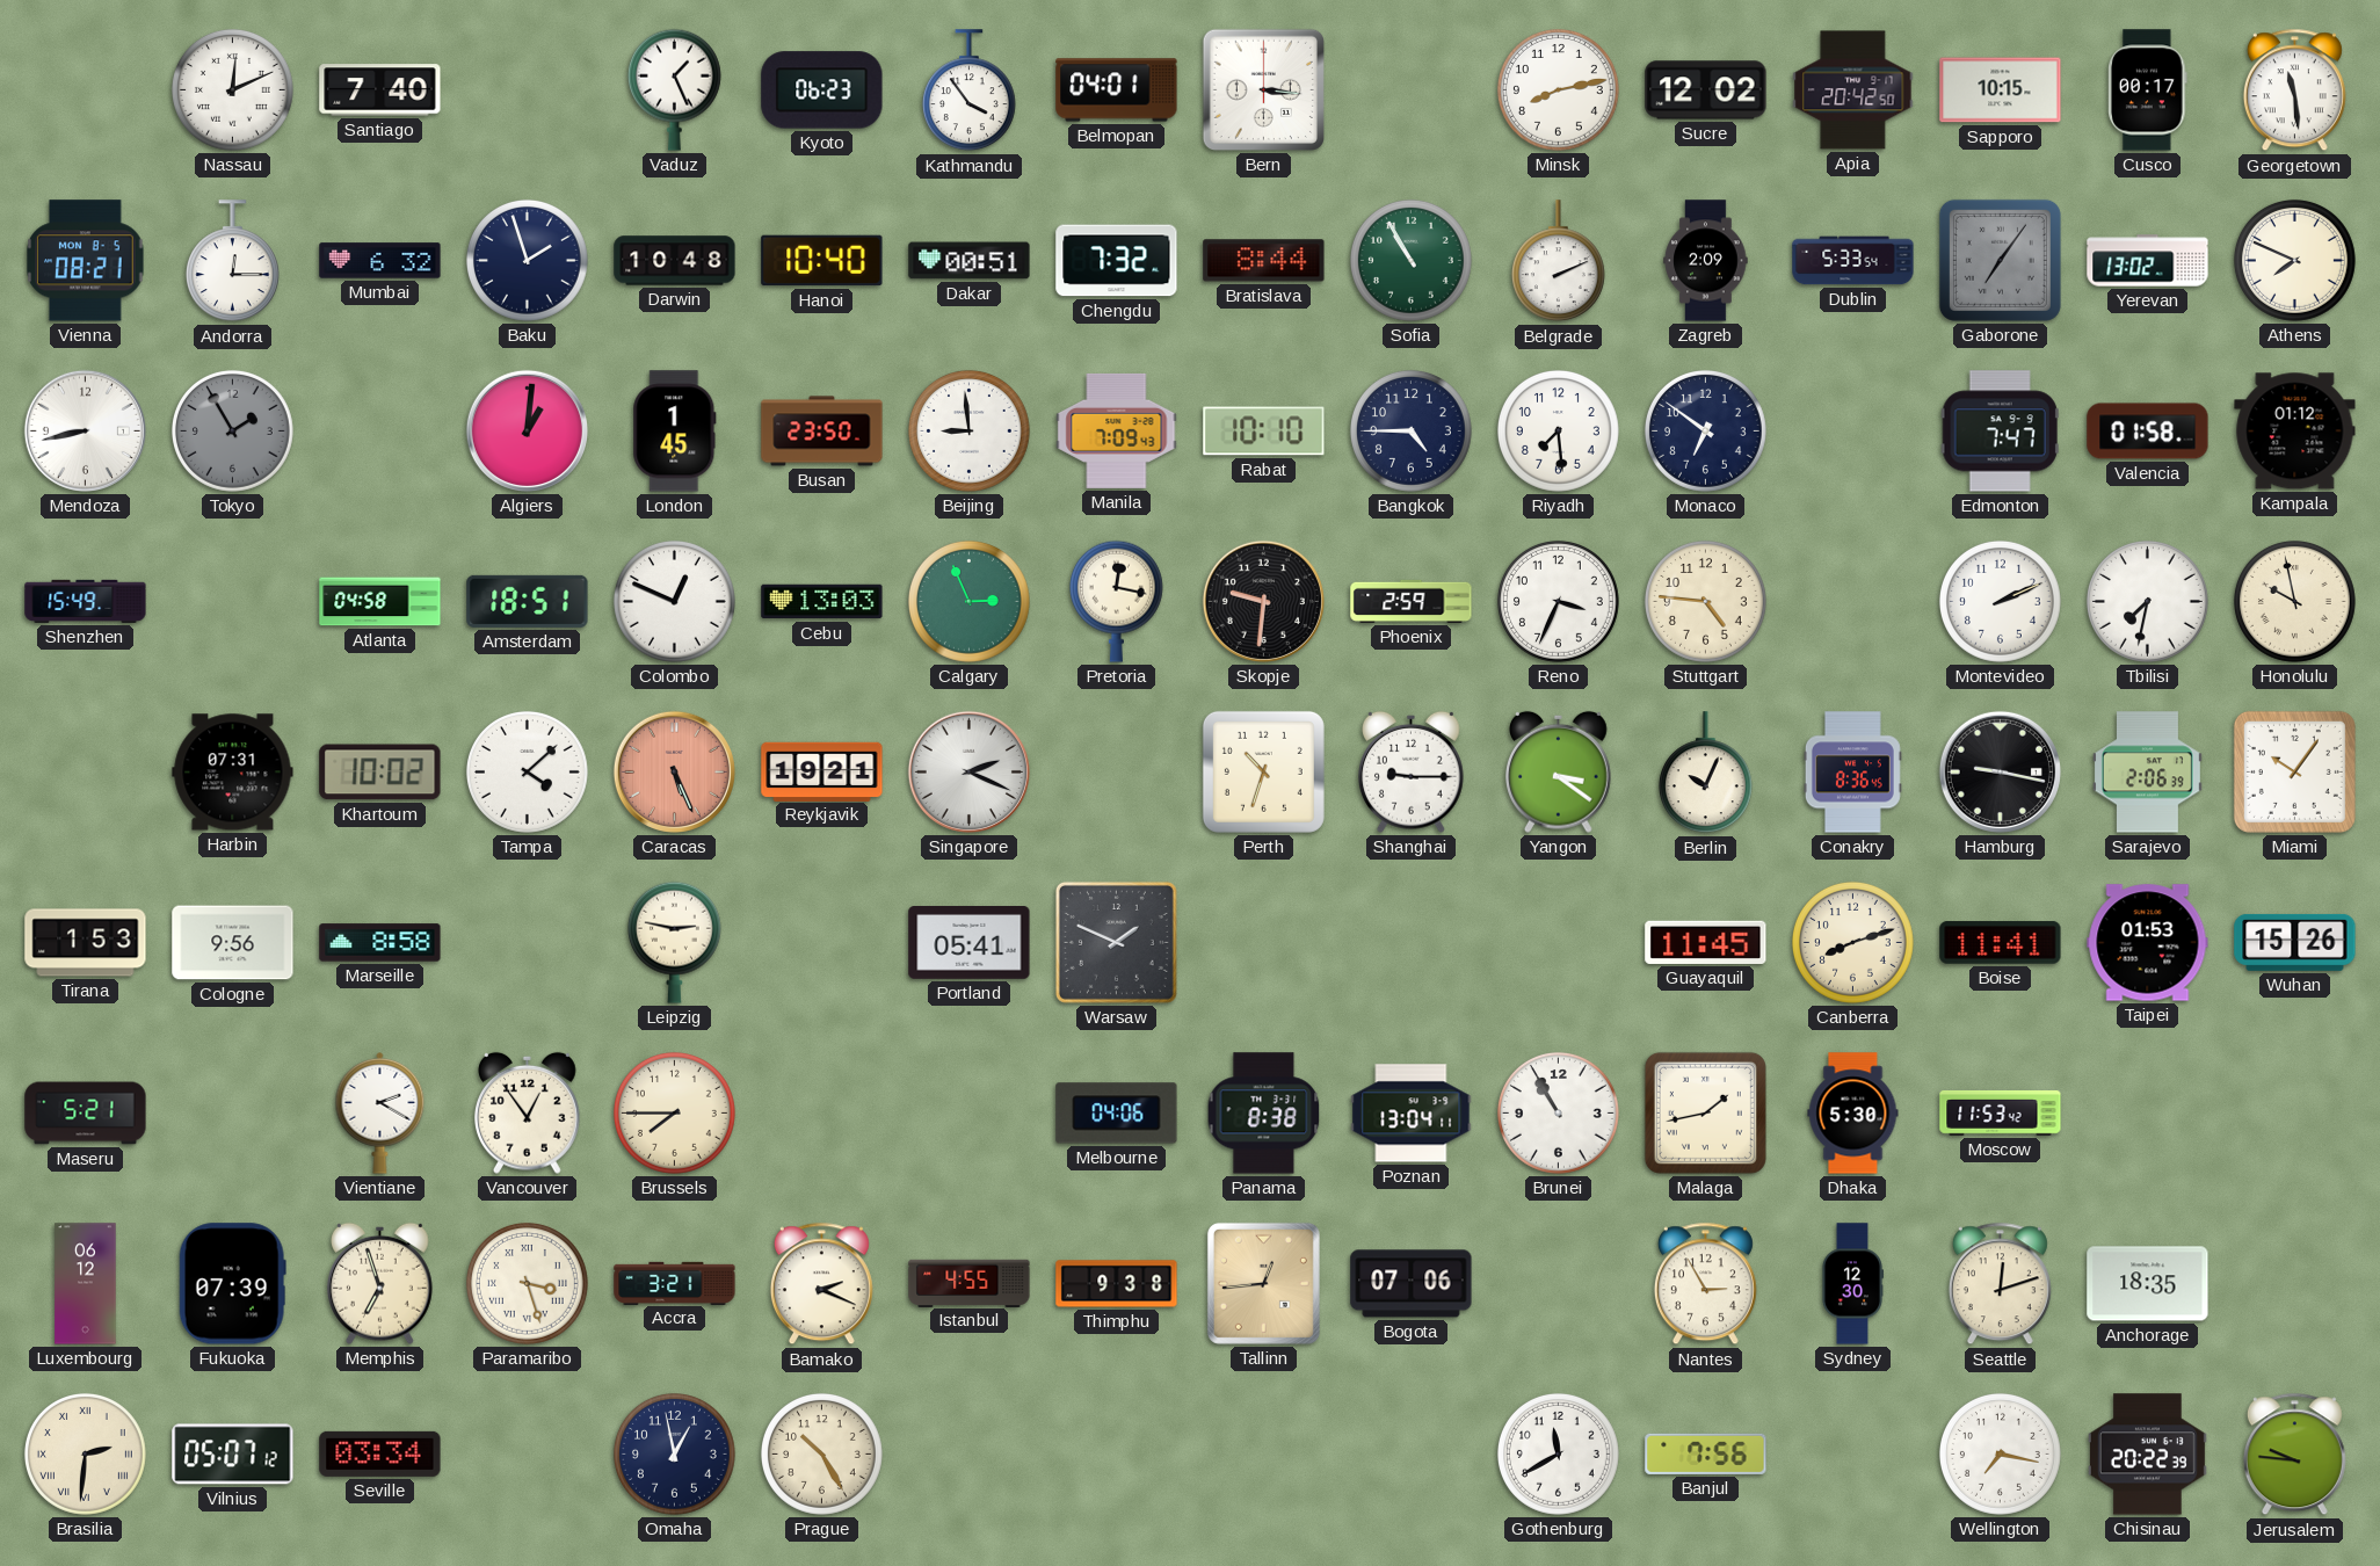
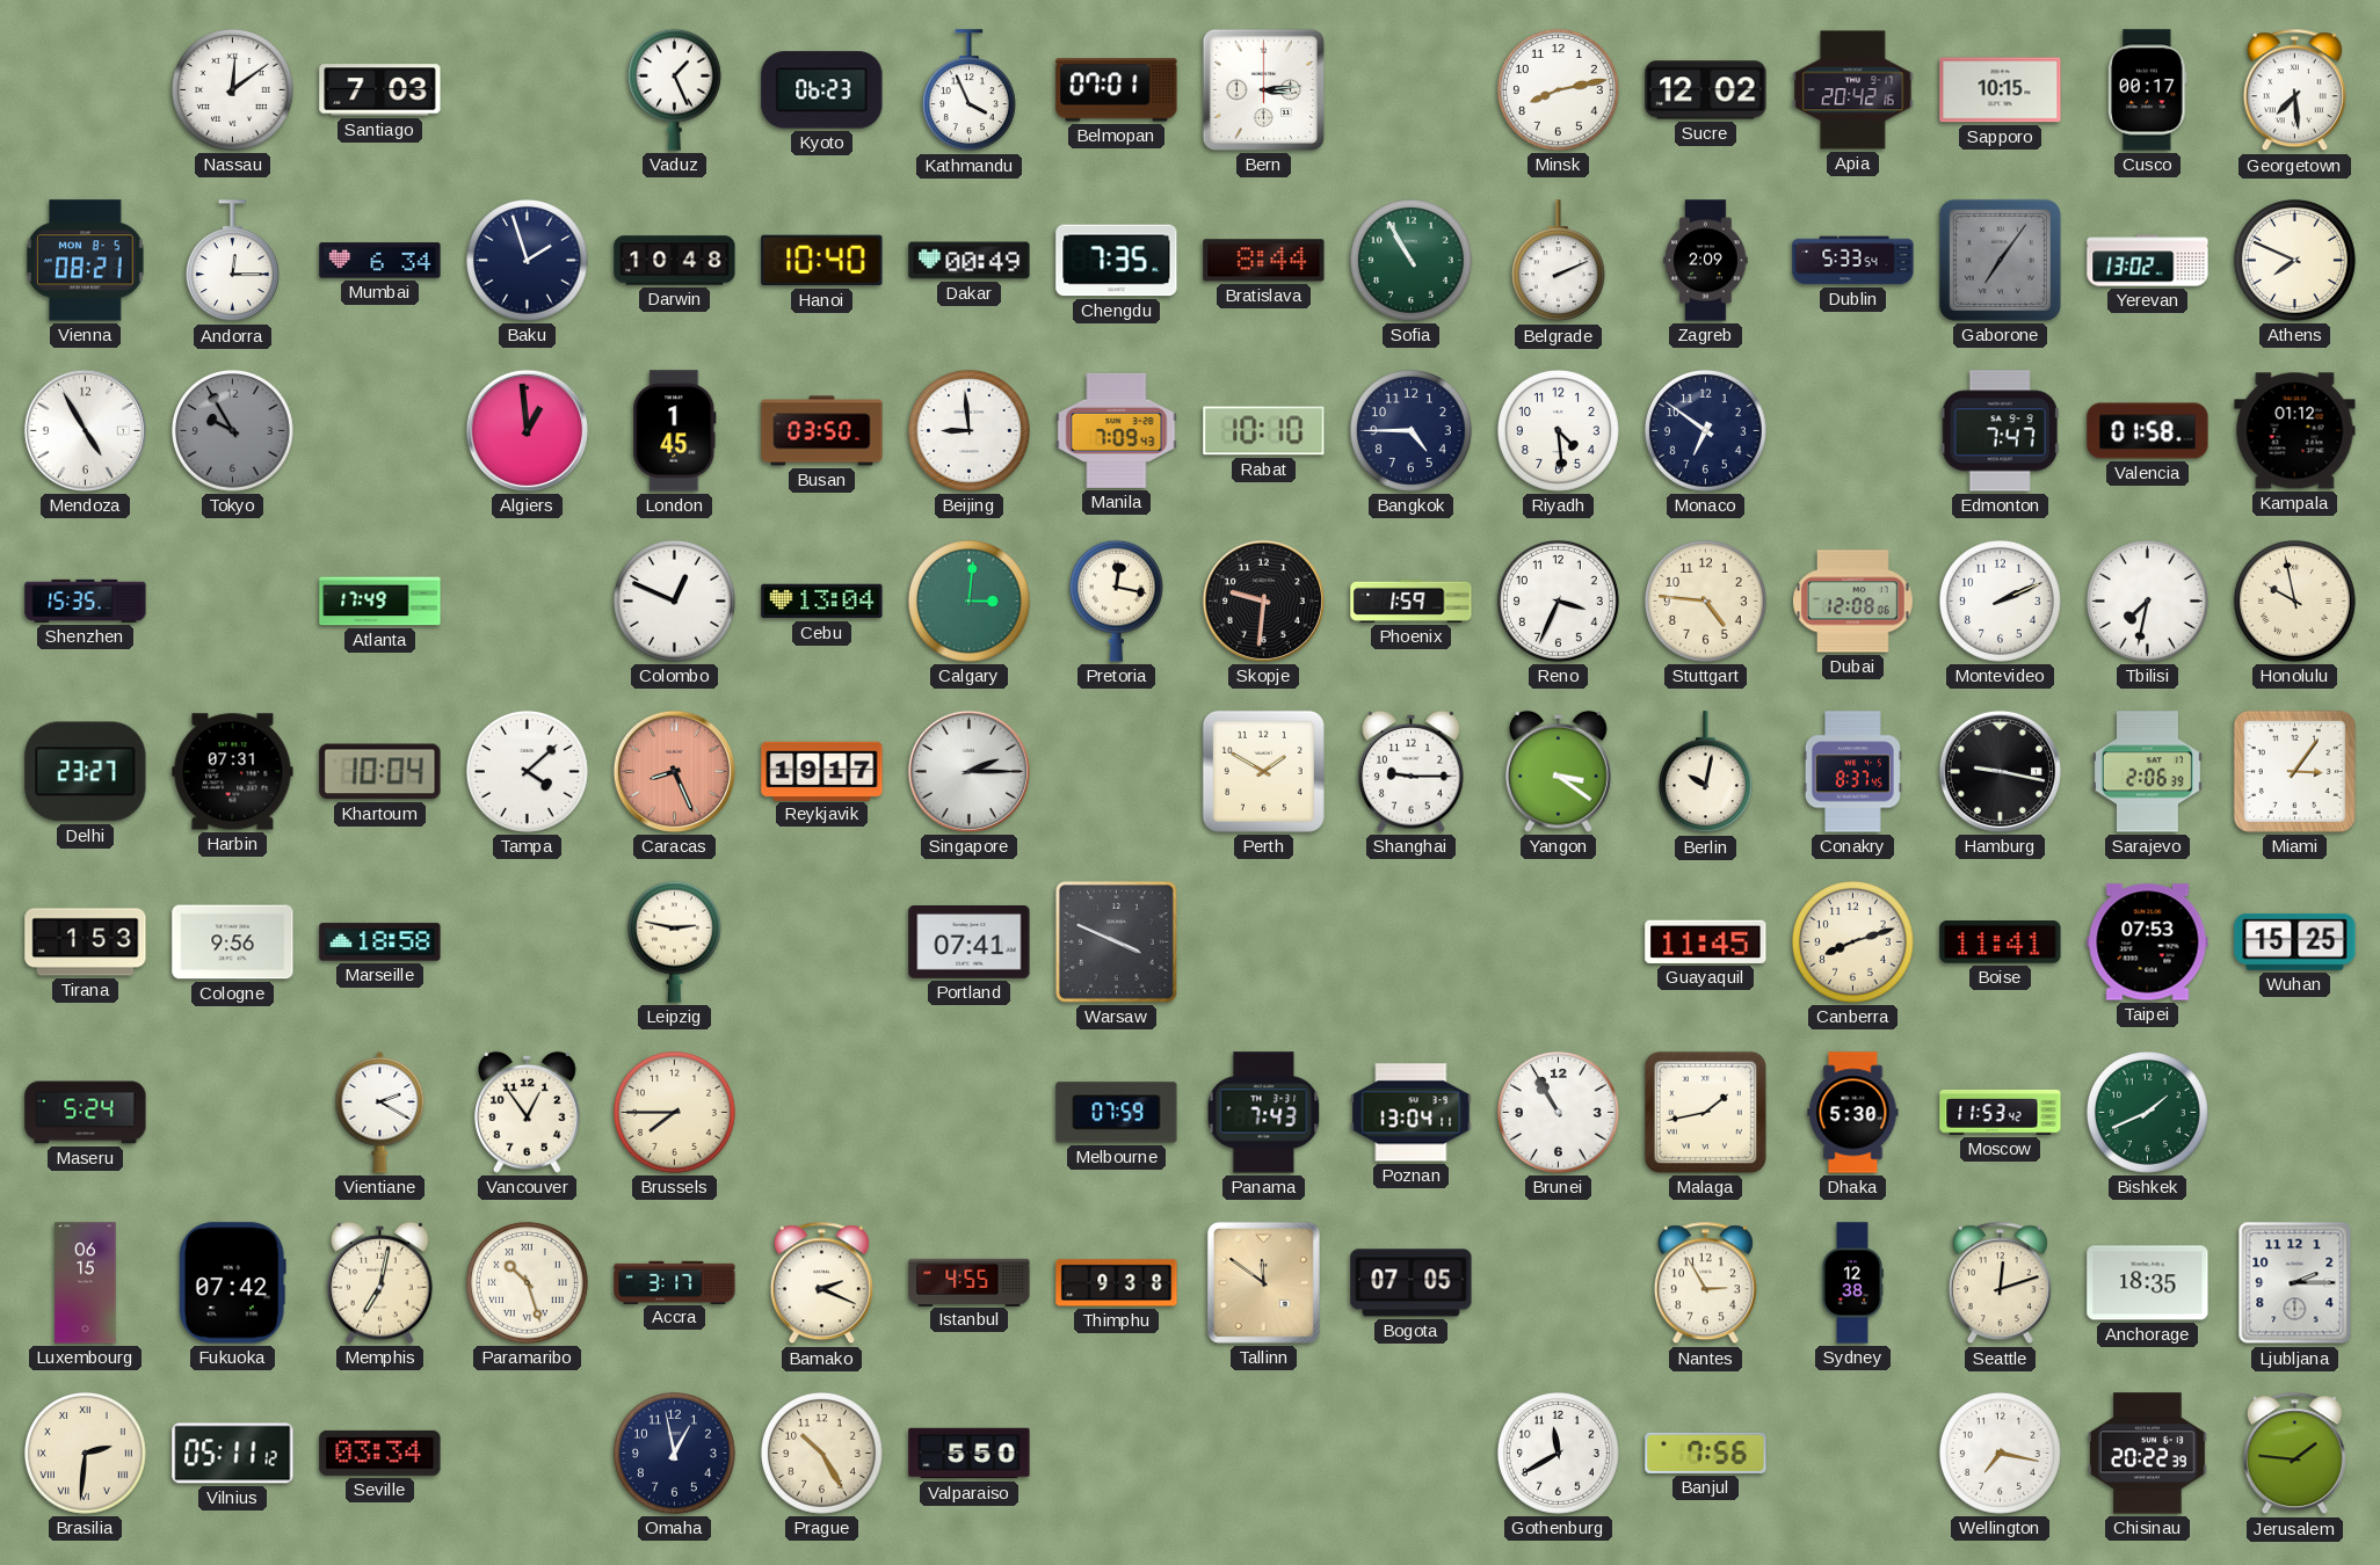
Nassau: 12:11 -> 12:09
Santiago: 7:40 -> 7:03
Kathmandu: 3:54 -> 3:56
Belmopan: 04:01 -> 07:01
Bern: 3:16 -> 3:14
Apia: 20:42:50 -> 20:42:16
Georgetown: 11:29 -> 7:29
Mumbai: 6:32 -> 6:34
Dakar: 00:51 -> 00:49
Chengdu: 7:32 -> 7:35
Mendoza: 8:43 -> 4:55
Tokyo: 1:55 -> 9:55
Algiers: 1:01 -> 12:59
Busan: 23:50 -> 03:50
Riyadh: 7:29 -> 4:29
Shenzhen: 15:49 -> 15:35
Atlanta: 04:58 -> 17:49
Amsterdam: 18:51 -> none
Cebu: 13:03 -> 13:04
Calgary: 2:56 -> 3:01
Phoenix: 2:59 -> 1:59
Dubai: none -> 12:08
Delhi: none -> 23:27
Khartoum: 10:02 -> 10:04
Caracas: 5:26 -> 8:26
Reykjavik: 19:21 -> 19:17
Singapore: 2:19 -> 2:15
Perth: 10:33 -> 1:50
Berlin: 10:04 -> 10:02
Conakry: 8:36 -> 8:37
Miami: 10:06 -> 3:06
Marseille: 8:58 -> 18:58
Portland: 05:41 -> 07:41
Warsaw: 1:49 -> 3:49
Taipei: 01:53 -> 07:53
Wuhan: 15:26 -> 15:25
Maseru: 5:21 -> 5:24
Melbourne: 04:06 -> 07:59
Panama: 8:38 -> 7:43
Bishkek: none -> 1:41
Luxembourg: 06:12 -> 06:15
Fukuoka: 07:39 -> 07:42
Memphis: 6:57 -> 7:02
Paramaribo: 3:27 -> 10:27
Accra: 3:21 -> 3:17
Tallinn: 12:44 -> 11:51
Bogota: 07:06 -> 07:05
Sydney: 12:30 -> 12:38
Ljubljana: none -> 2:15
Vilnius: 05:07 -> 05:11
Valparaiso: none -> 5:50
Jerusalem: 9:46 -> 1:46
